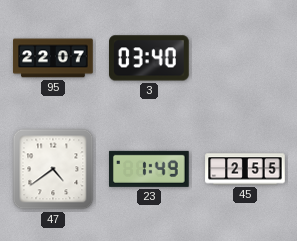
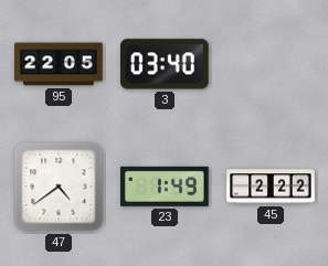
95: 22:07 -> 22:05
45: 2:55 -> 2:22
